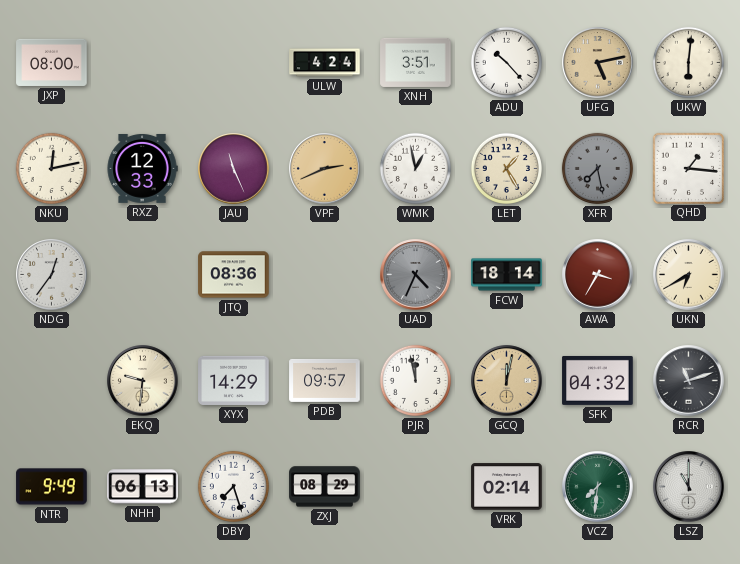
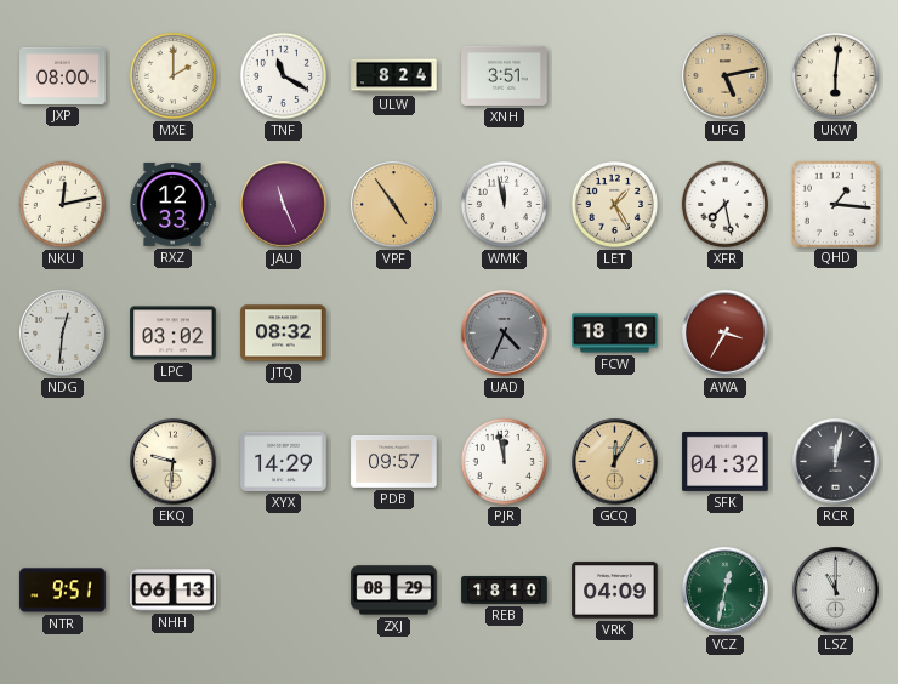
MXE: none -> 2:00
TNF: none -> 11:20
ULW: 4:24 -> 8:24
ADU: 10:23 -> none
VPF: 2:41 -> 4:54
WMK: 12:58 -> 11:58
XFR dial: grey -> white
NDG: 12:36 -> 12:31
LPC: none -> 03:02
JTQ: 08:36 -> 08:32
FCW: 18:14 -> 18:10
UKN: 6:40 -> none
GCQ: 12:02 -> 12:05
RCR: 11:12 -> 12:02
NTR: 9:49 -> 9:51
DBY: 7:27 -> none
REB: none -> 18:10
VRK: 02:14 -> 04:09
VCZ: 7:31 -> 12:32
